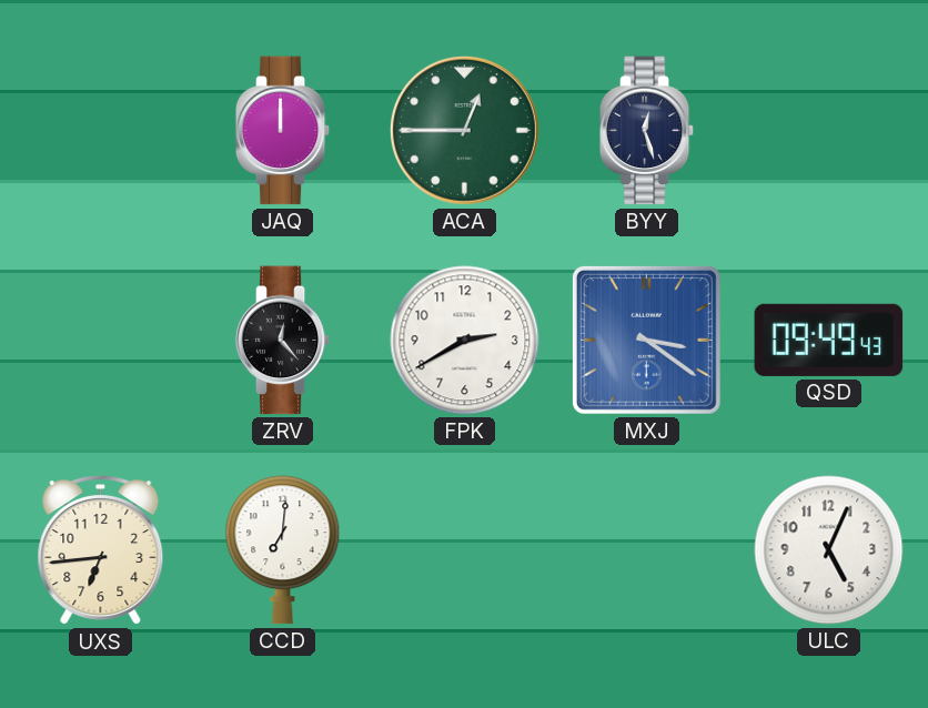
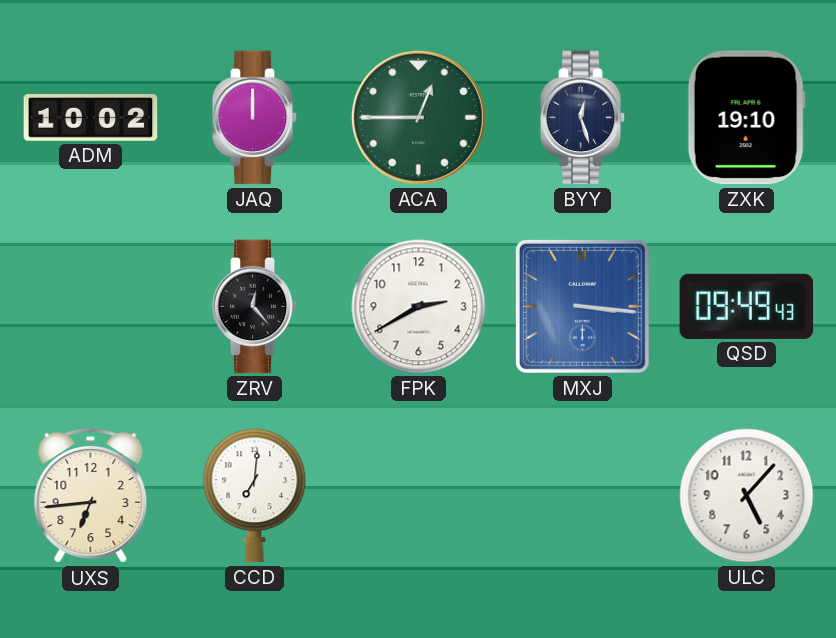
ADM: none -> 10:02
ZXK: none -> 19:10
MXJ: 3:21 -> 3:16
ULC: 5:04 -> 5:07
